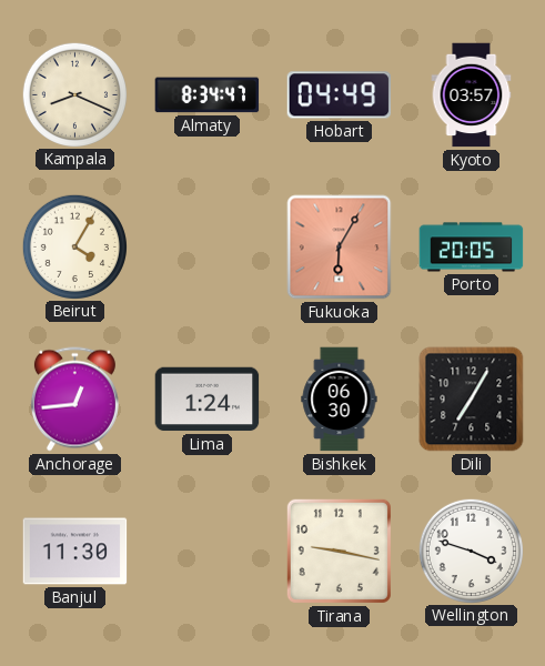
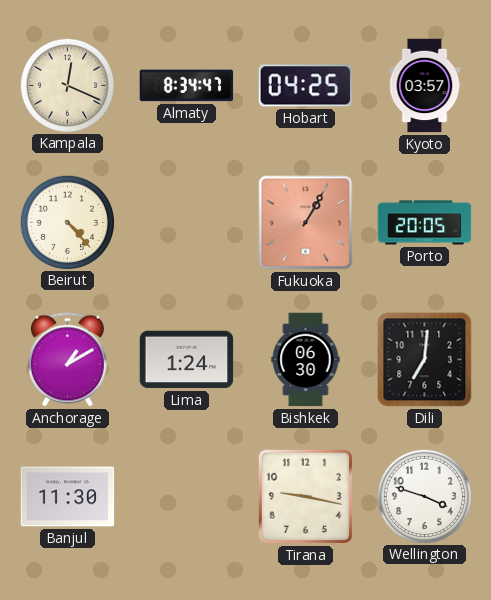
Kampala: 8:19 -> 12:19
Hobart: 04:49 -> 04:25
Beirut: 4:05 -> 4:23
Fukuoka: 6:05 -> 1:05
Anchorage: 12:44 -> 1:10
Dili: 7:05 -> 7:01
